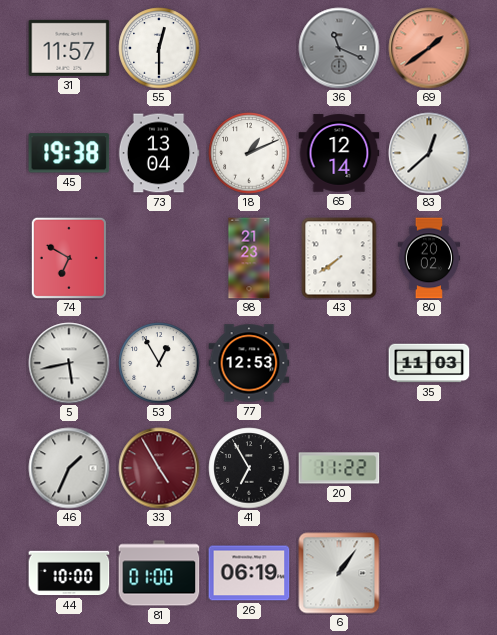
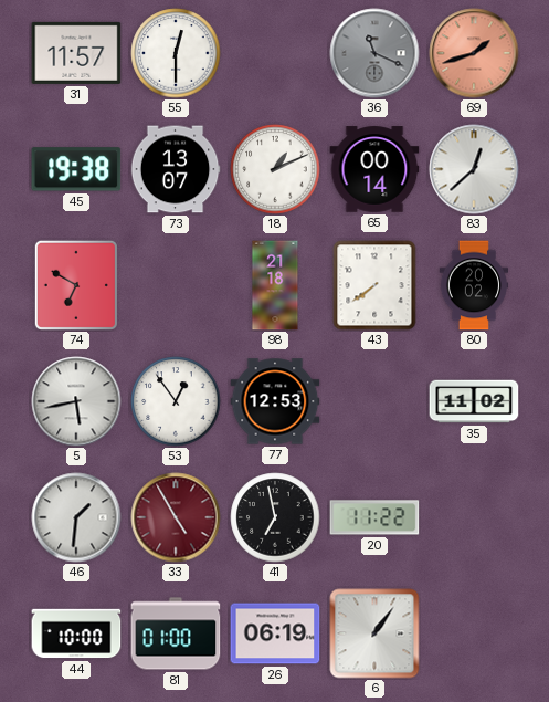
69: 1:39 -> 1:42
73: 13:04 -> 13:07
65: 12:14 -> 00:14
98: 21:23 -> 21:18
53: 12:55 -> 12:54
35: 11:03 -> 11:02
46: 1:34 -> 1:31
41: 6:55 -> 6:58
